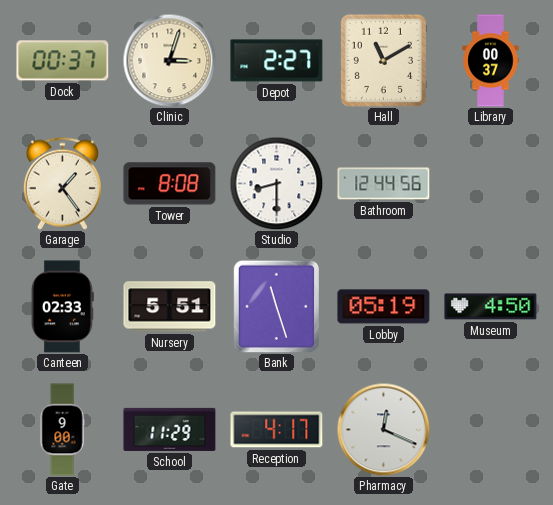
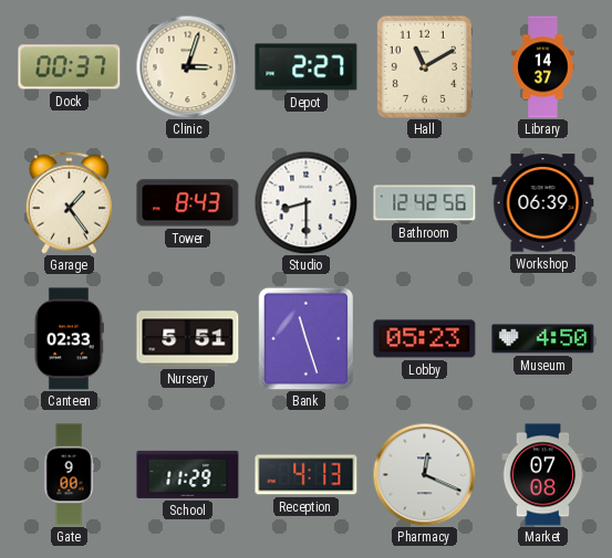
Library: 00:37 -> 14:37
Tower: 8:08 -> 8:43
Bathroom: 12:44 -> 12:42
Workshop: none -> 06:39
Lobby: 05:19 -> 05:23
Reception: 4:17 -> 4:13
Market: none -> 07:08
